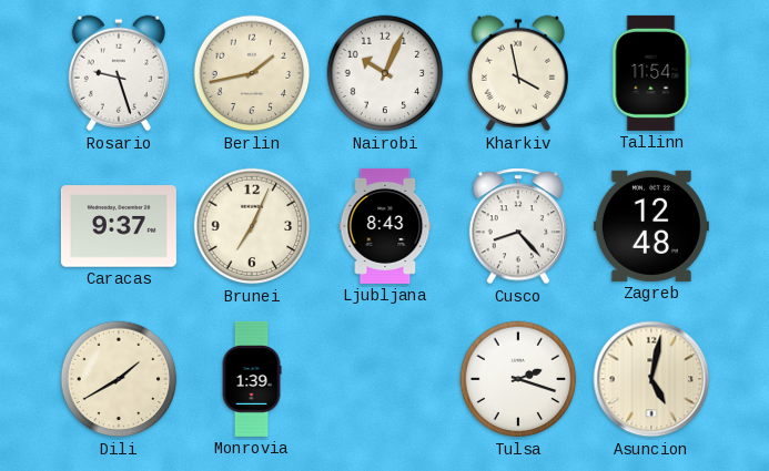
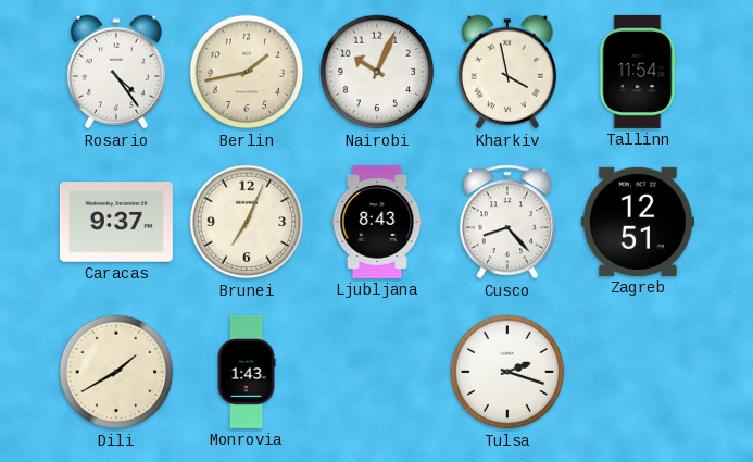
Rosario: 9:27 -> 4:24
Zagreb: 12:48 -> 12:51
Monrovia: 1:39 -> 1:43
Asuncion: 5:02 -> none
